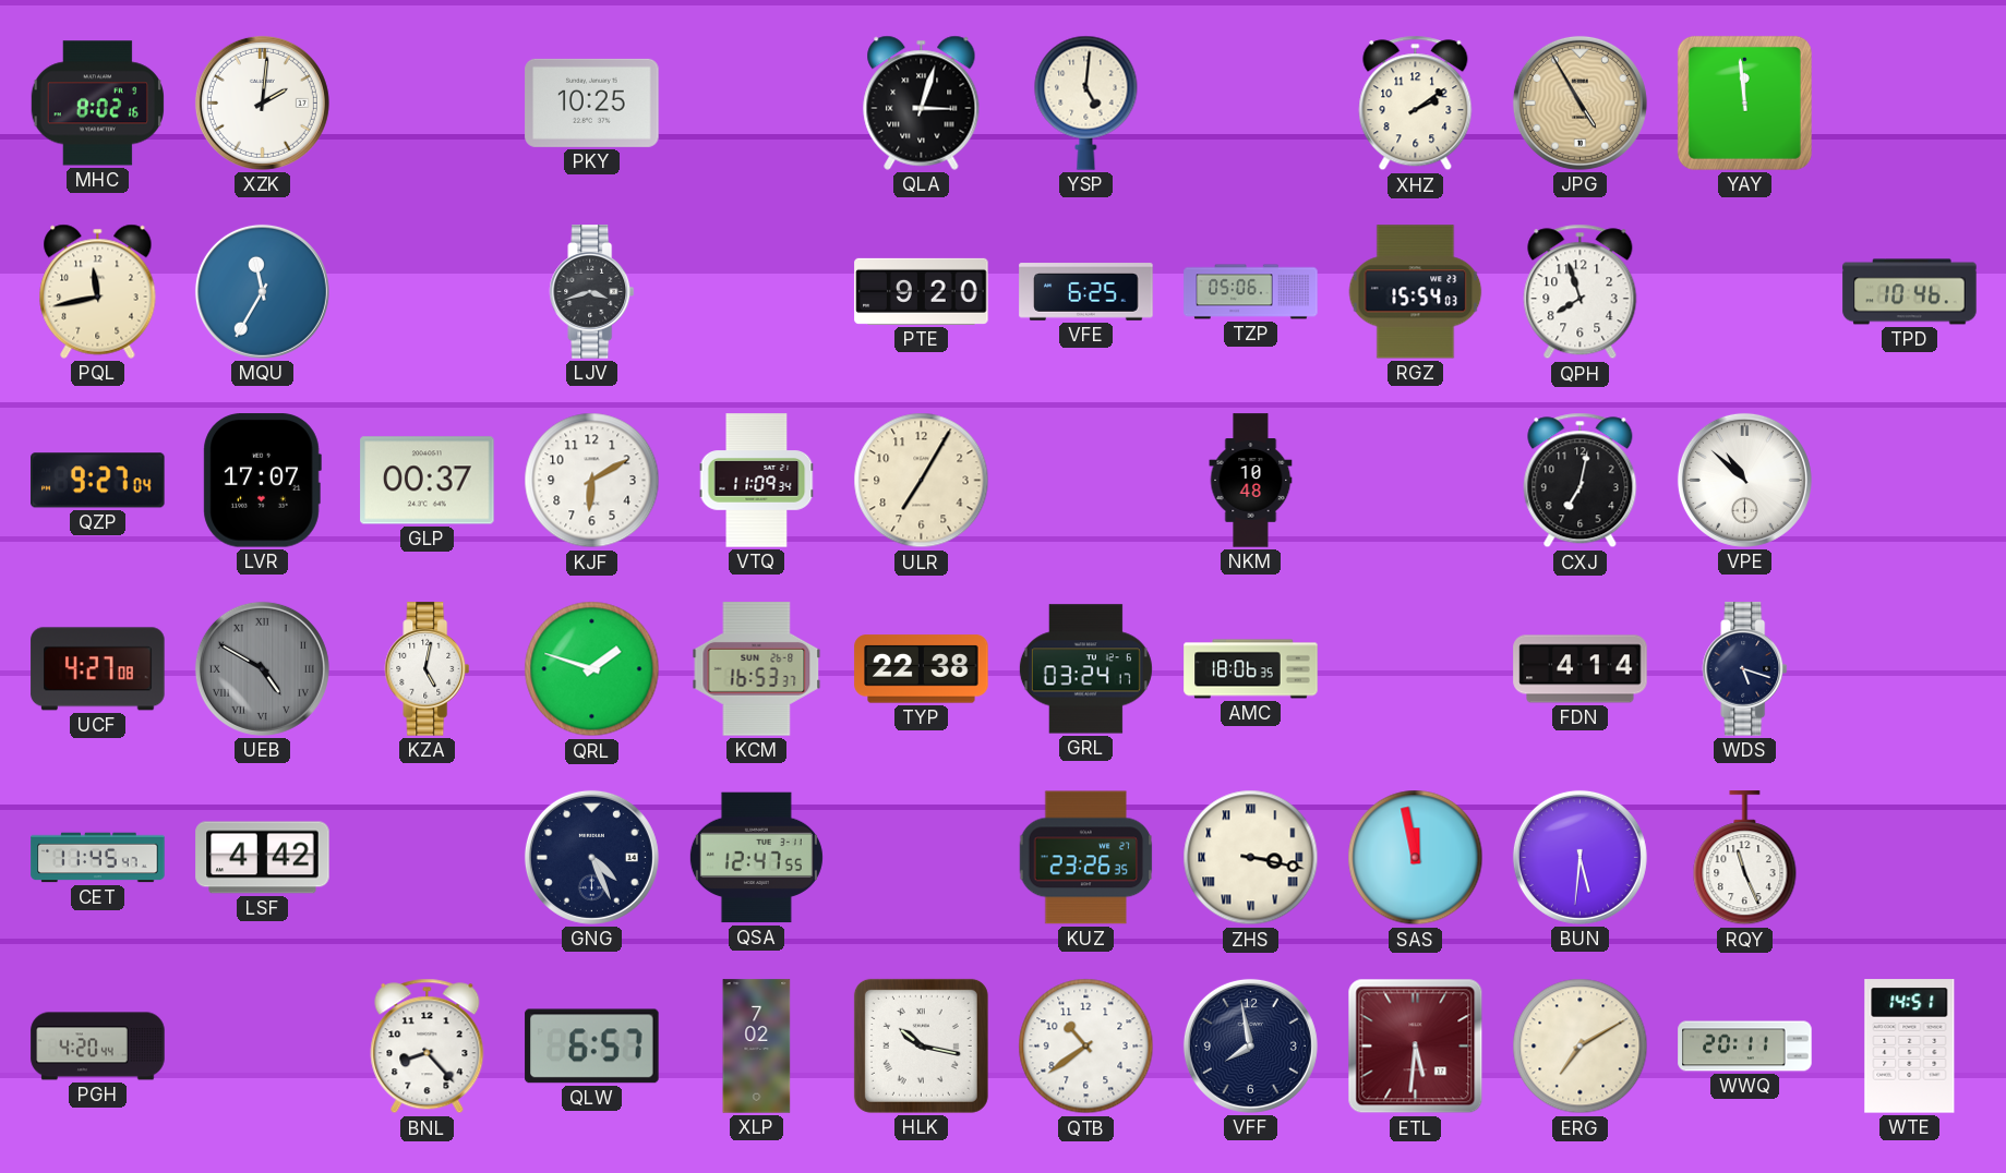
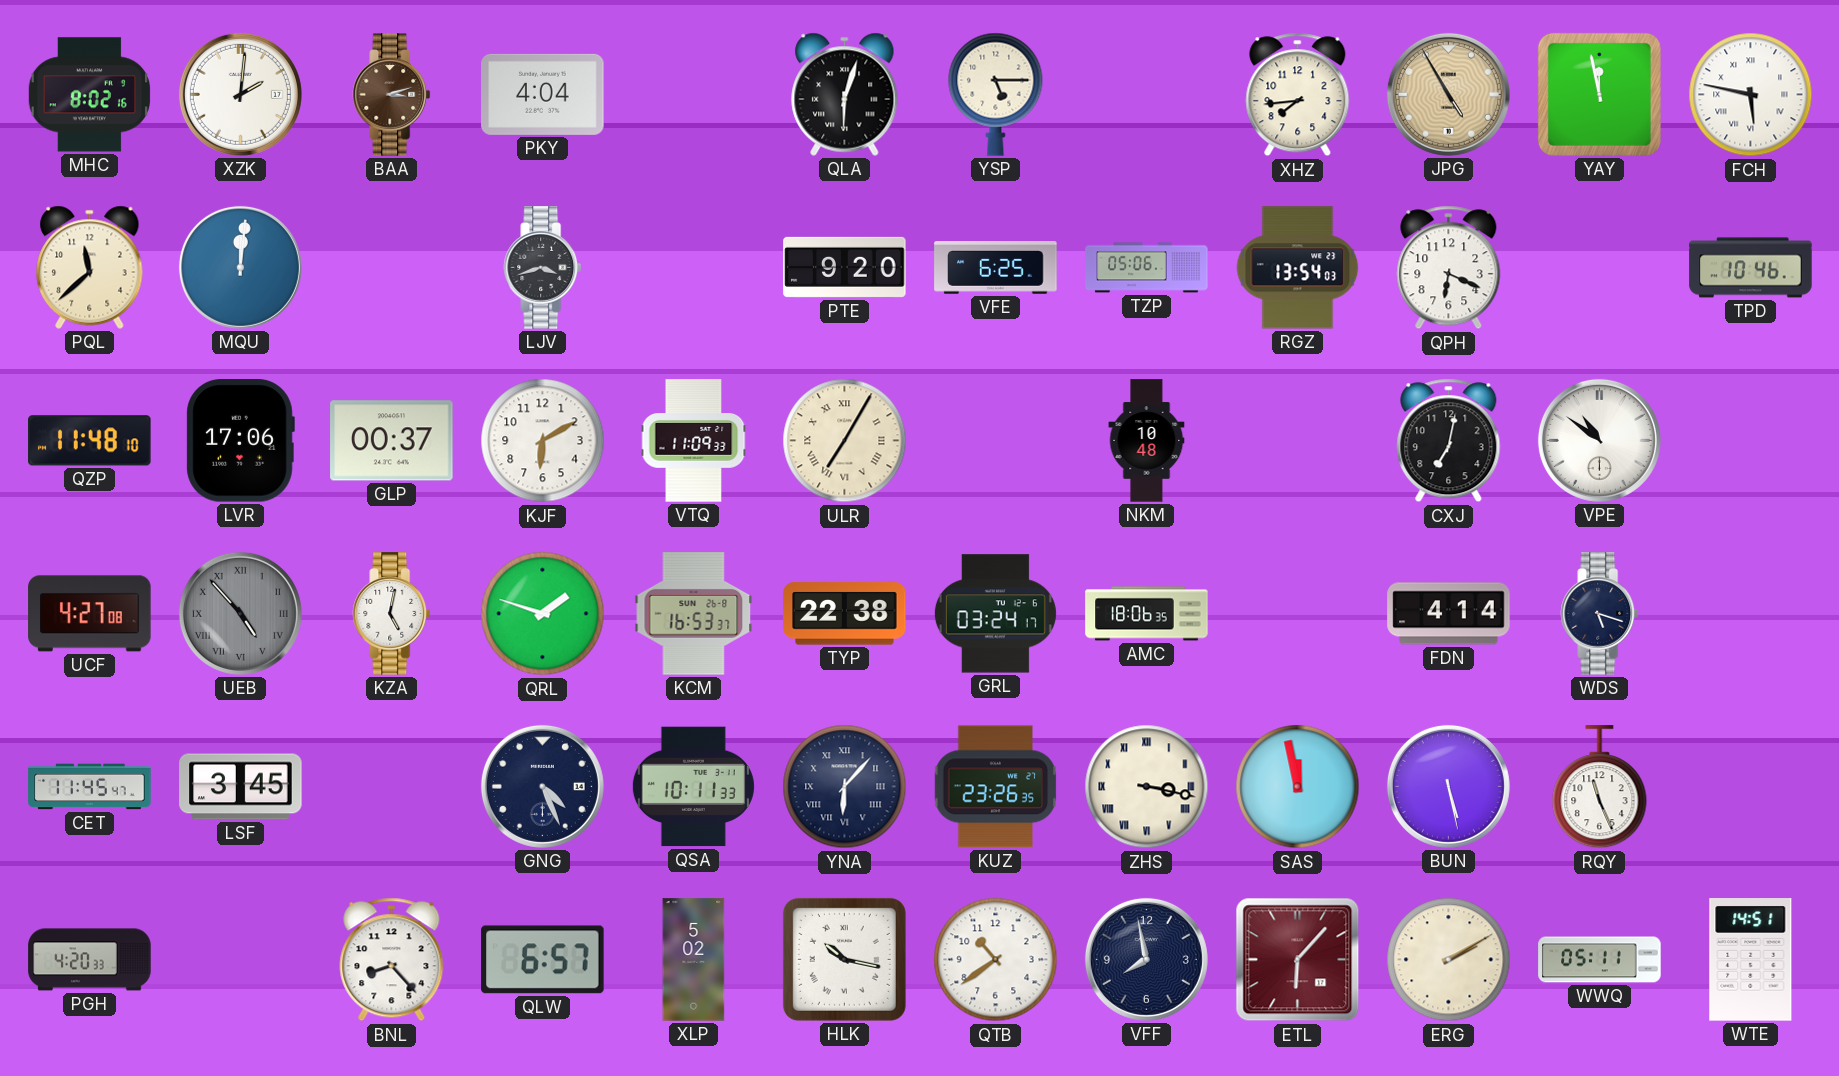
BAA: none -> 3:12
PKY: 10:25 -> 4:04
QLA: 3:03 -> 6:03
YSP: 5:01 -> 5:15
XHZ: 2:09 -> 7:44
YAY: 11:59 -> 11:58
FCH: none -> 5:47
PQL: 11:43 -> 11:38
MQU: 11:35 -> 12:01
RGZ: 15:54 -> 13:54
QPH: 7:57 -> 6:19
QZP: 9:27 -> 11:48
LVR: 17:07 -> 17:06
VTQ: 11:09:34 -> 11:09:33
ULR numerals: Arabic -> Roman
VPE: 10:52 -> 10:51
UEB: 4:50 -> 4:53
LSF: 4:42 -> 3:45
QSA: 12:47 -> 10:11
YNA: none -> 6:07
BUN: 5:31 -> 5:28
PGH: 4:20:44 -> 4:20:33
XLP: 7:02 -> 5:02
ETL: 5:31 -> 6:07
ERG: 7:10 -> 2:10
WWQ: 20:11 -> 05:11
